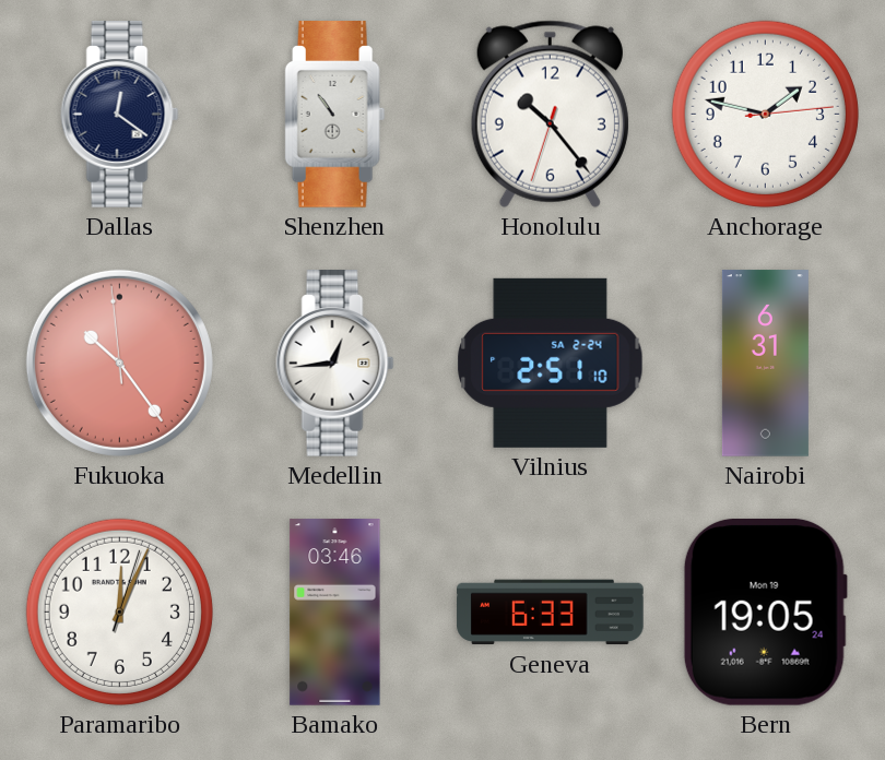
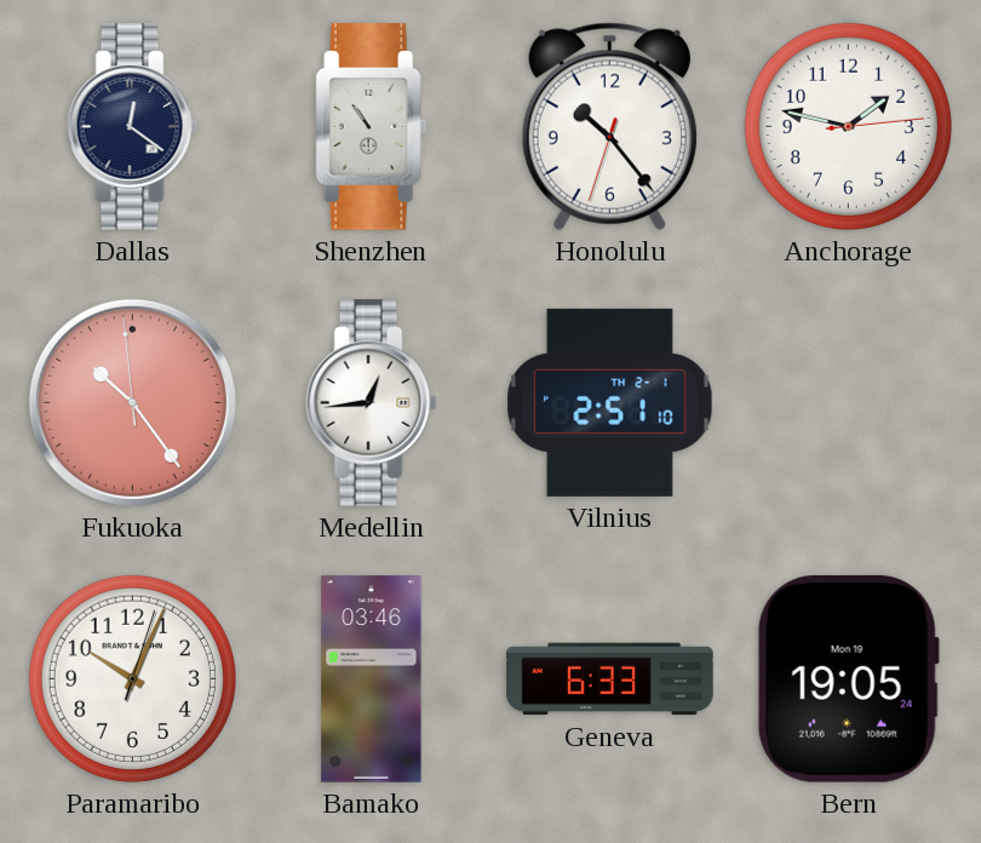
Vilnius date: SA 2-24 -> TH 2-1
Nairobi: 6:31 -> none
Paramaribo: 12:04 -> 10:04
